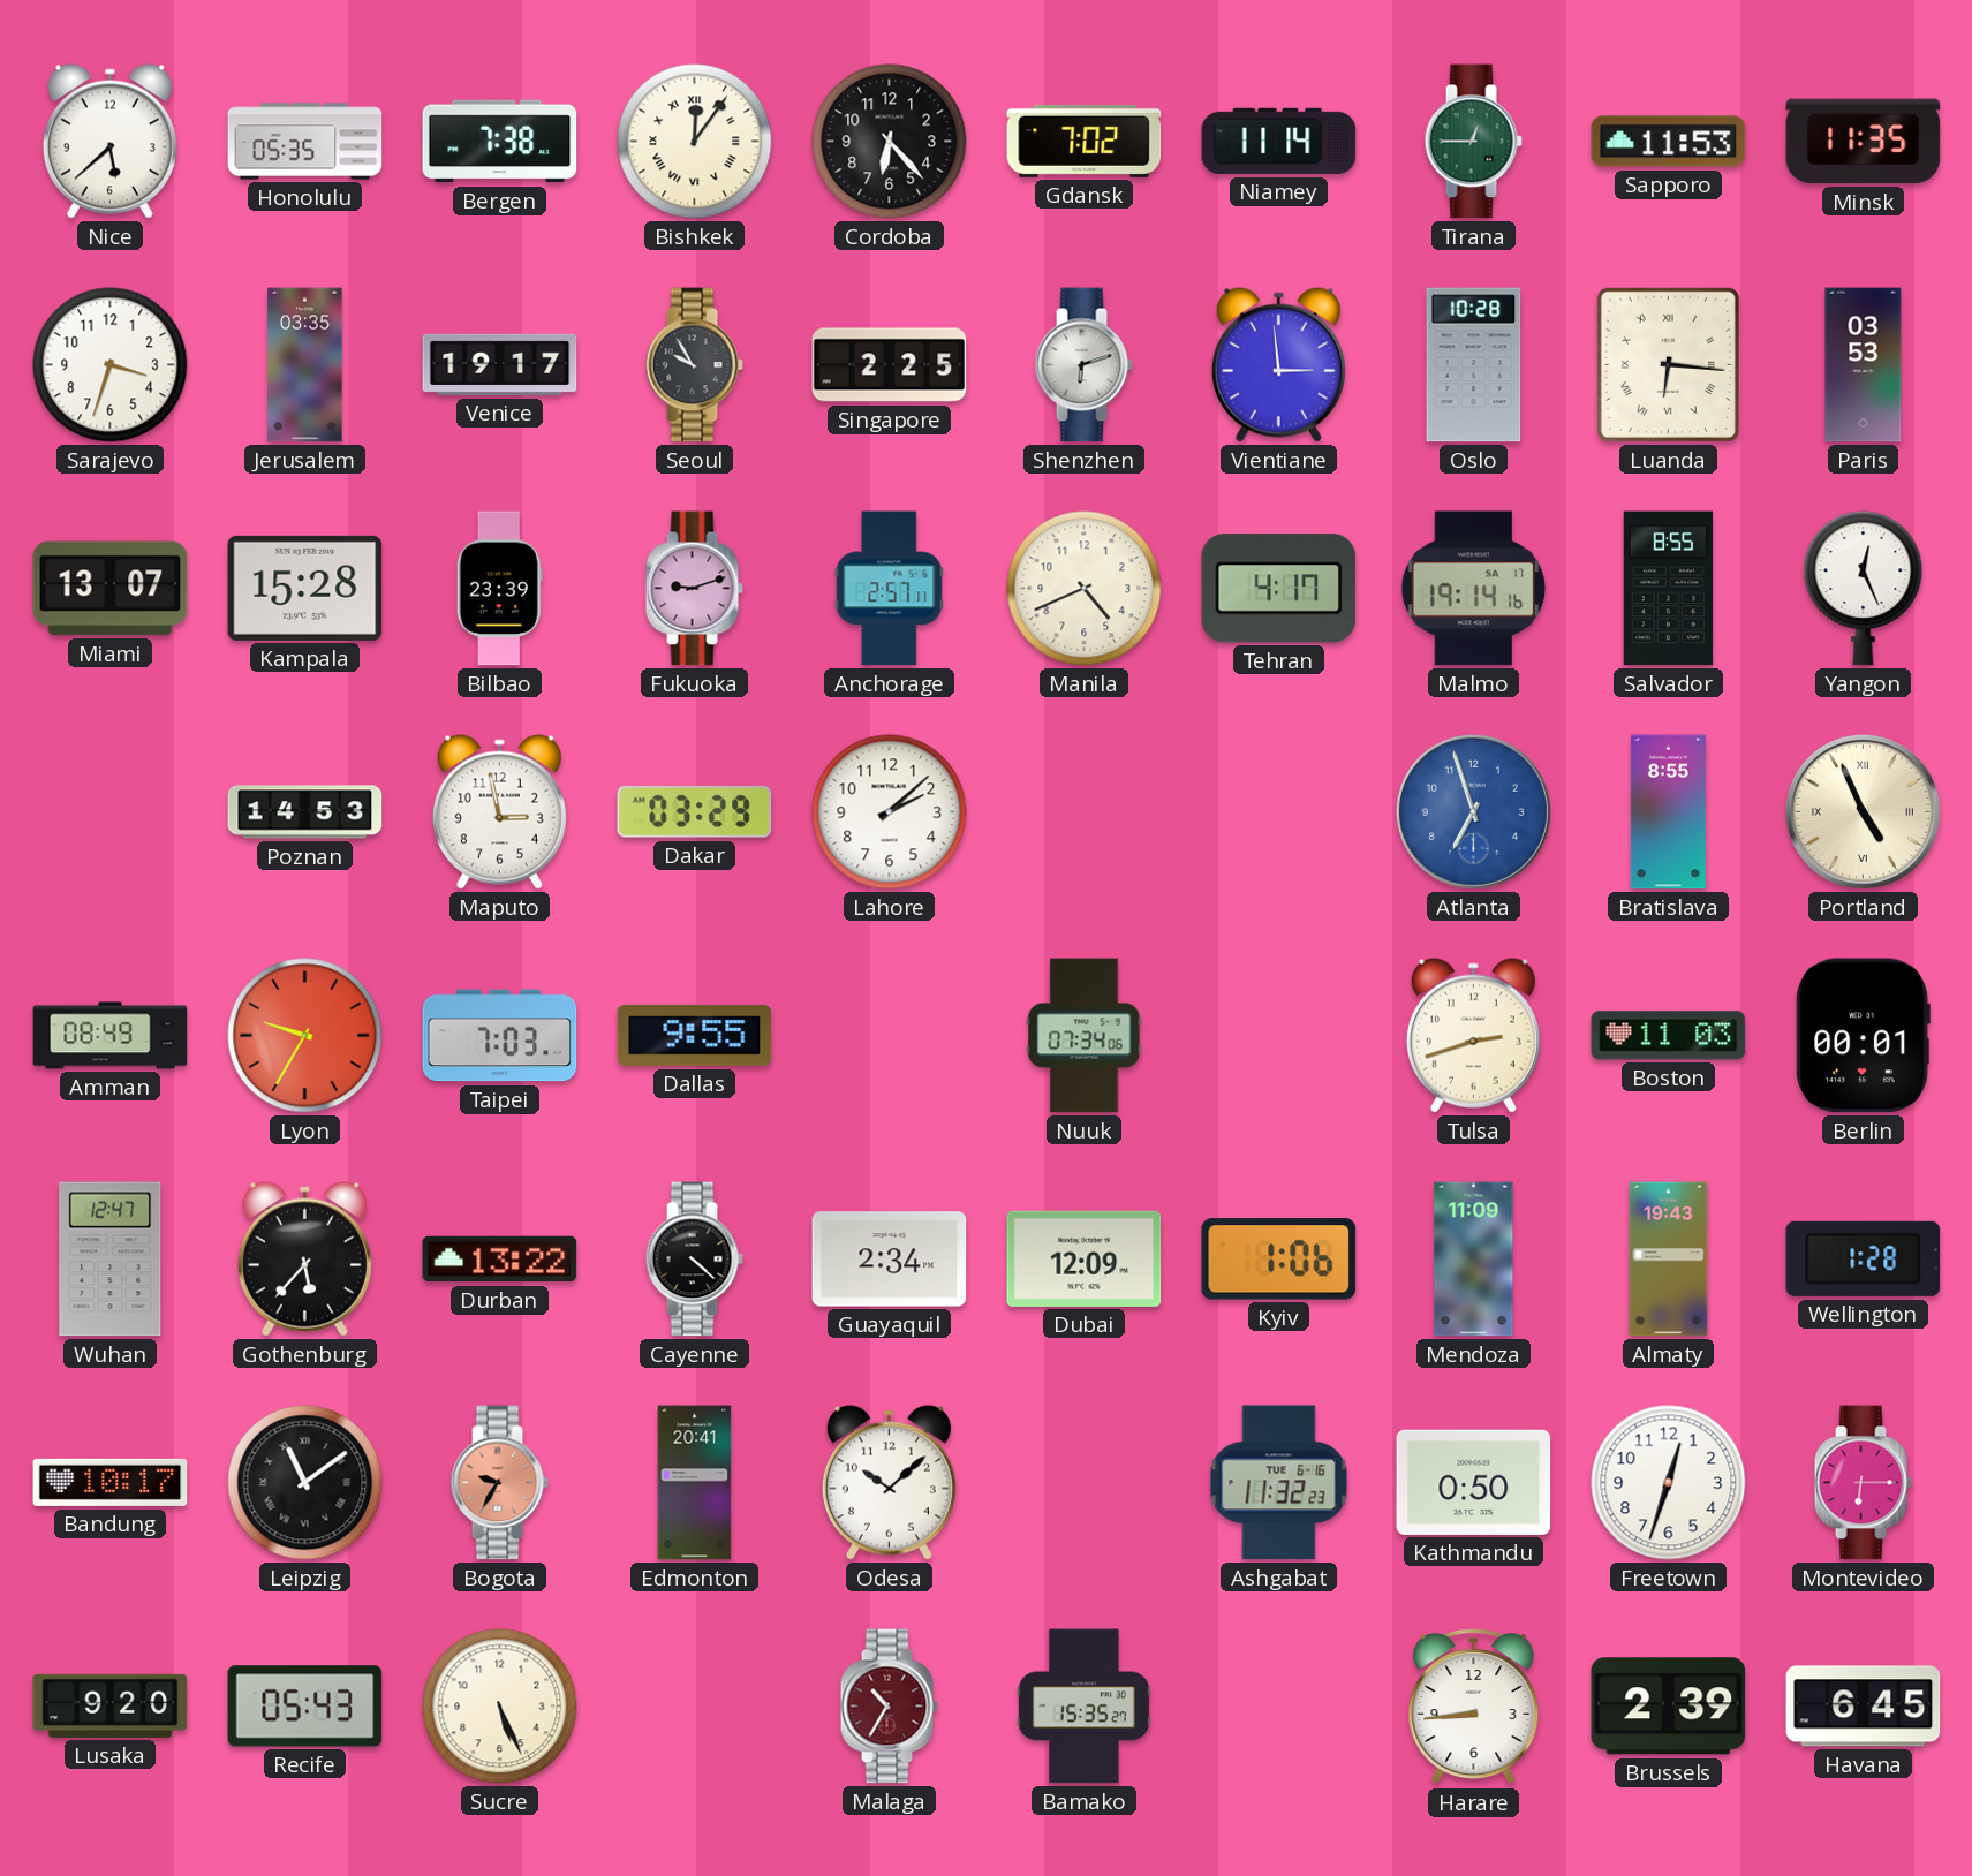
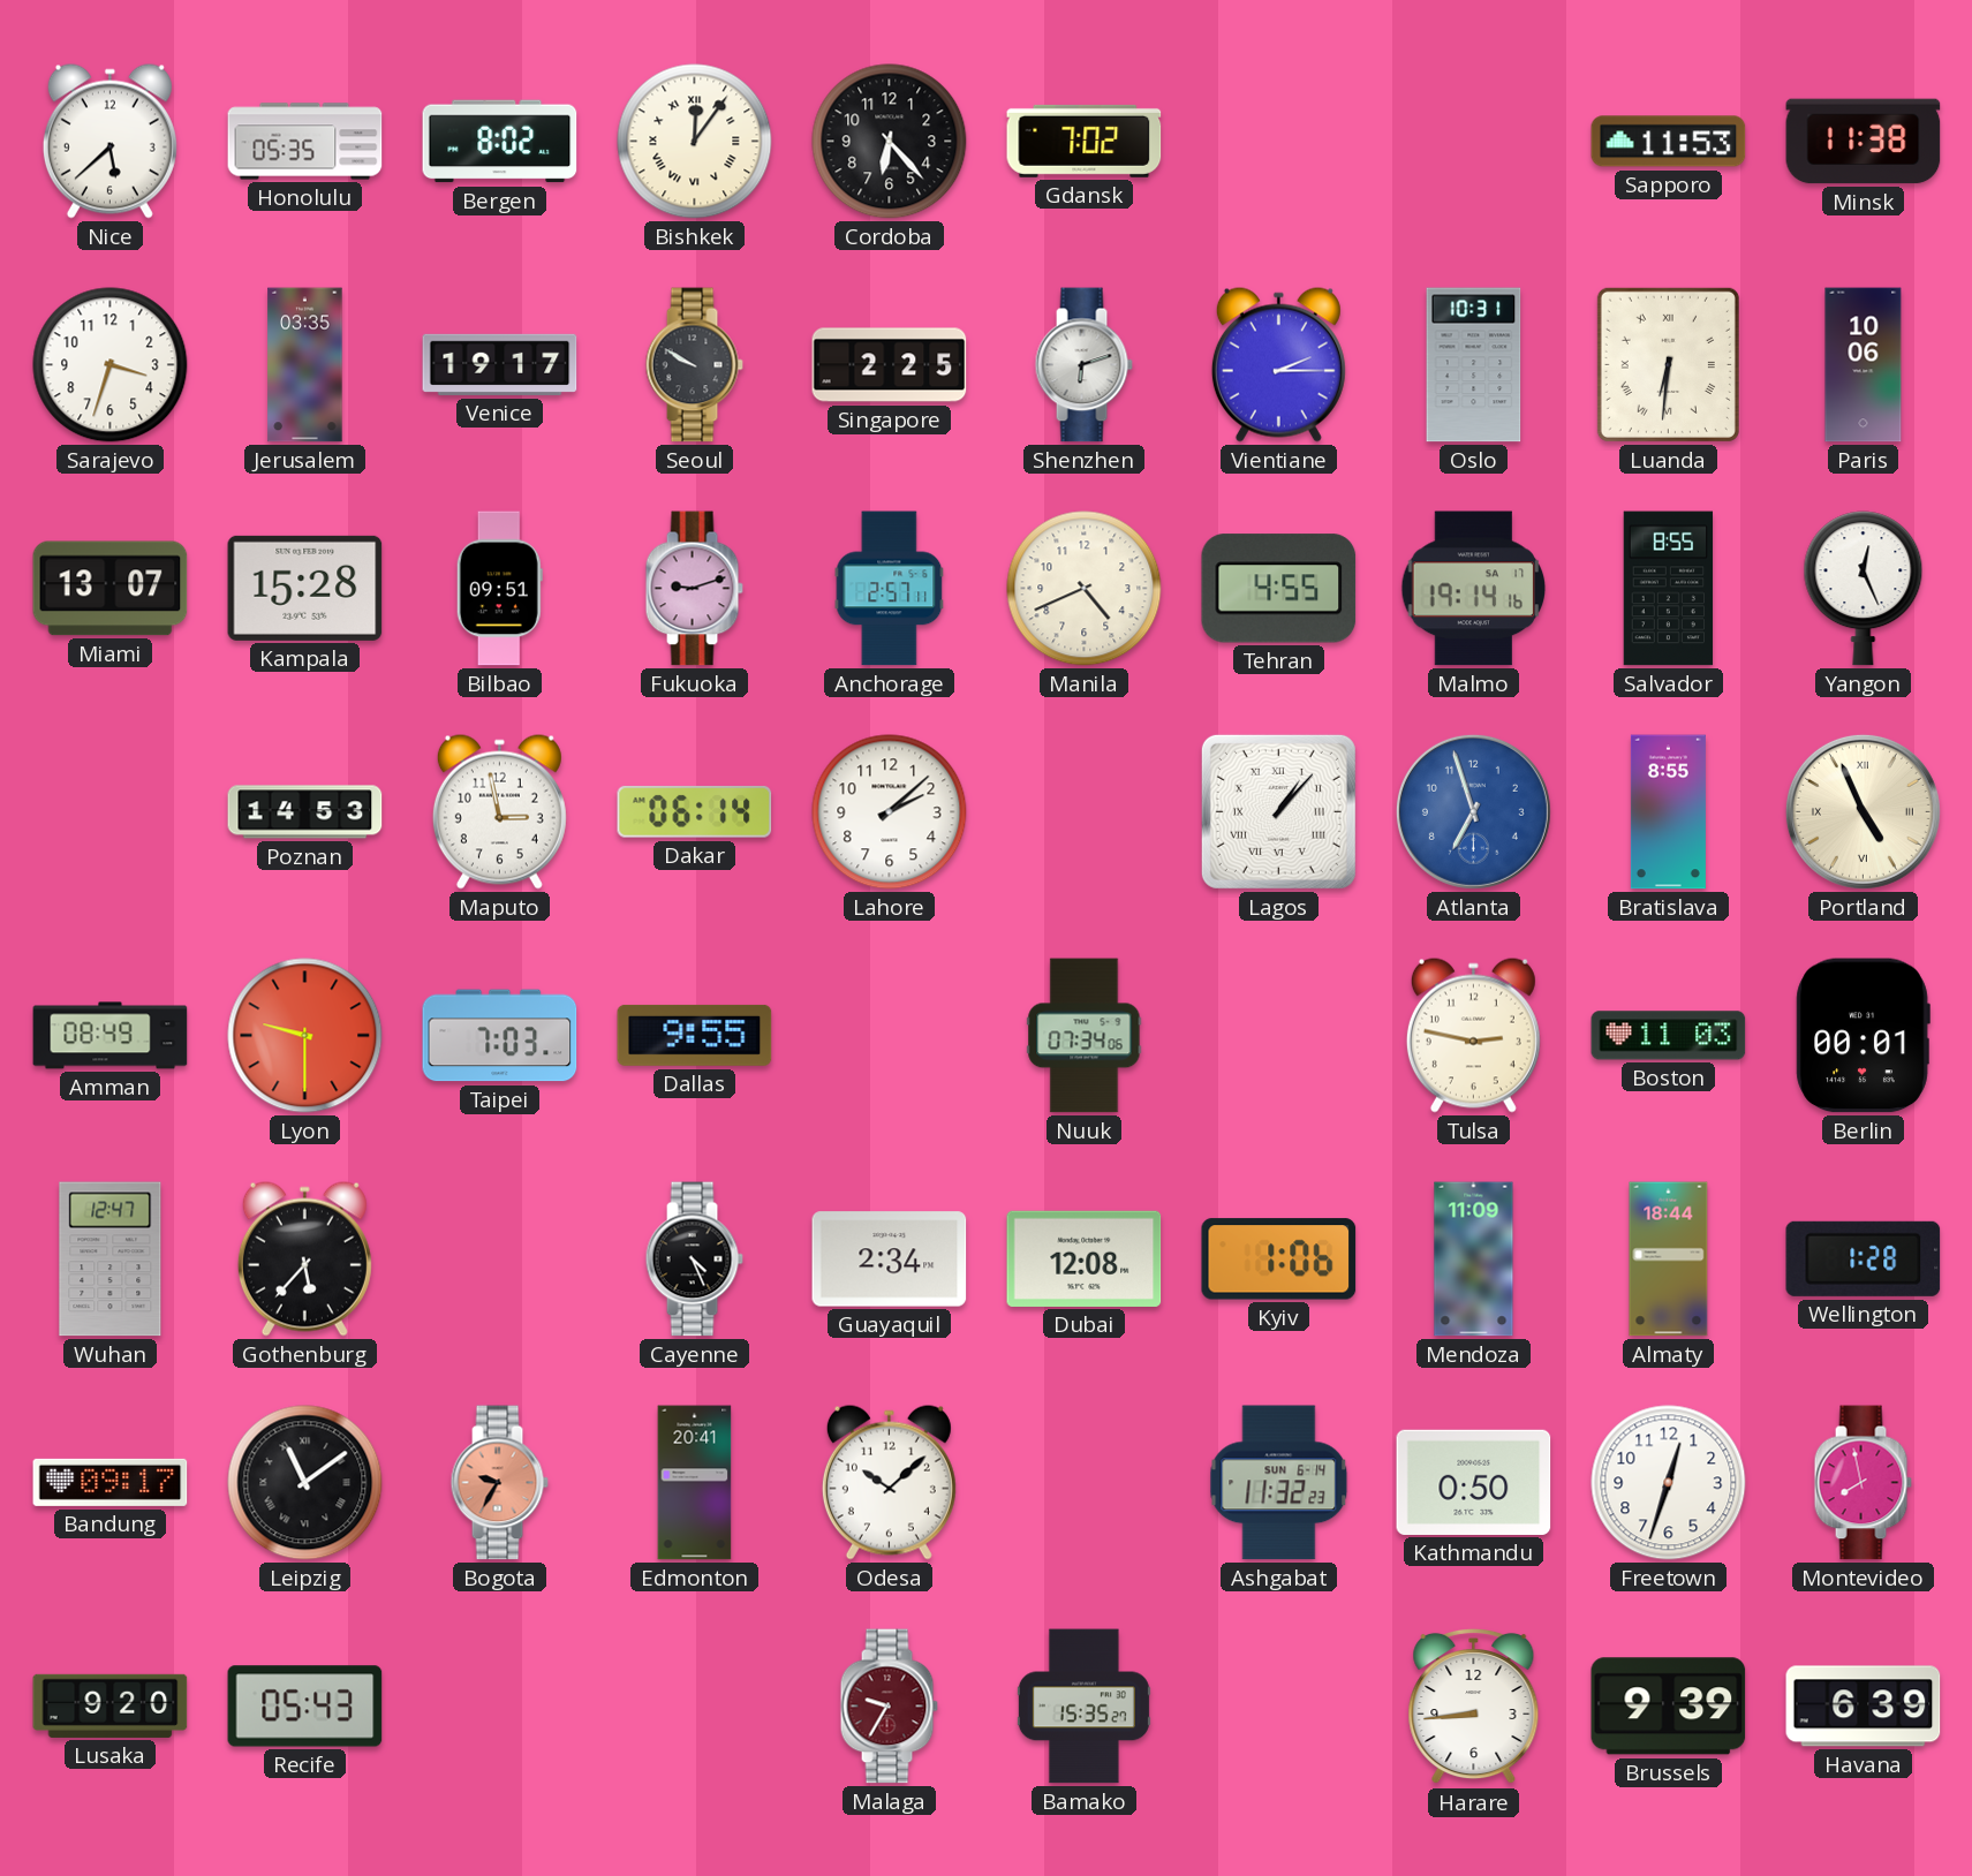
Bergen: 7:38 -> 8:02
Niamey: 11:14 -> none
Tirana: 12:45 -> none
Minsk: 11:35 -> 11:38
Seoul: 9:55 -> 9:50
Vientiane: 2:59 -> 2:15
Oslo: 10:28 -> 10:31
Luanda: 6:16 -> 6:31
Paris: 03:53 -> 10:06
Bilbao: 23:39 -> 09:51
Tehran: 4:17 -> 4:55
Dakar: 03:29 -> 06:14
Lagos: none -> 1:07
Lyon: 9:35 -> 9:30
Tulsa: 2:42 -> 2:47
Durban: 13:22 -> none
Cayenne: 4:22 -> 4:26
Dubai: 12:09 -> 12:08
Almaty: 19:43 -> 18:44
Bandung: 10:17 -> 09:17
Ashgabat date: TUE 6-16 -> SUN 6-14
Montevideo: 6:15 -> 7:58
Sucre: 5:26 -> none
Malaga: 10:35 -> 9:35
Brussels: 2:39 -> 9:39
Havana: 6:45 -> 6:39
